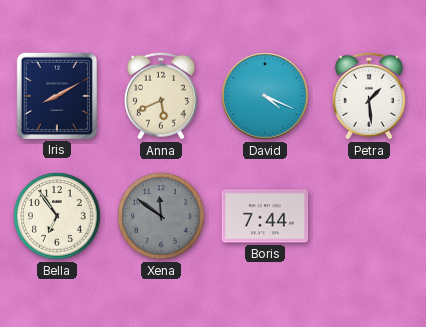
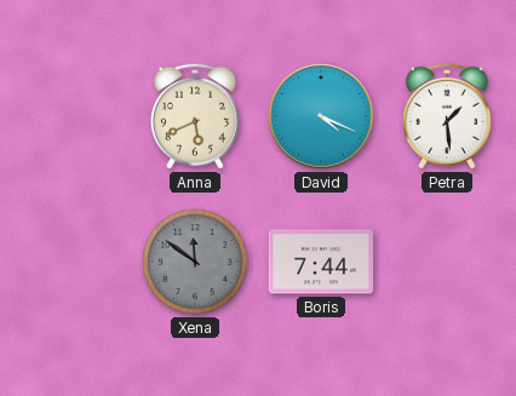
Iris: 8:10 -> none
Bella: 6:54 -> none
